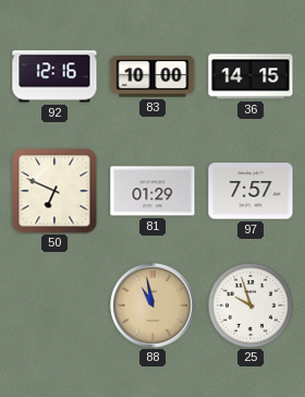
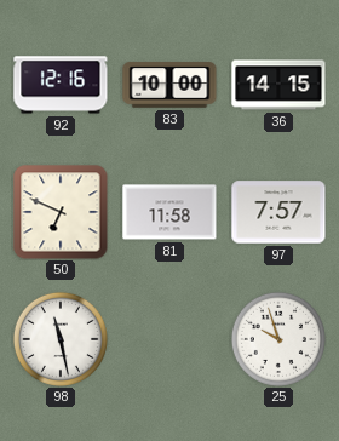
81: 01:29 -> 11:58
98: none -> 11:28
88: 10:58 -> none
